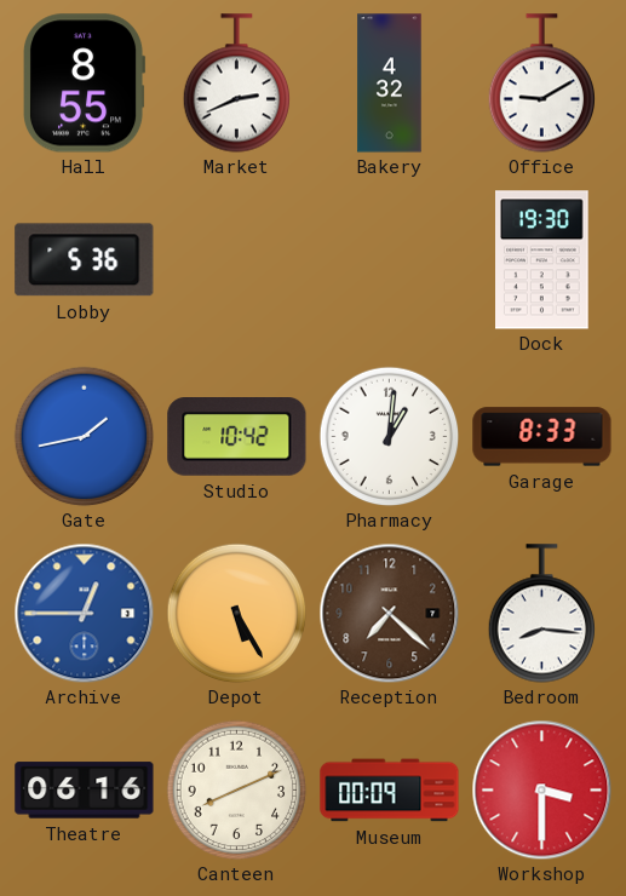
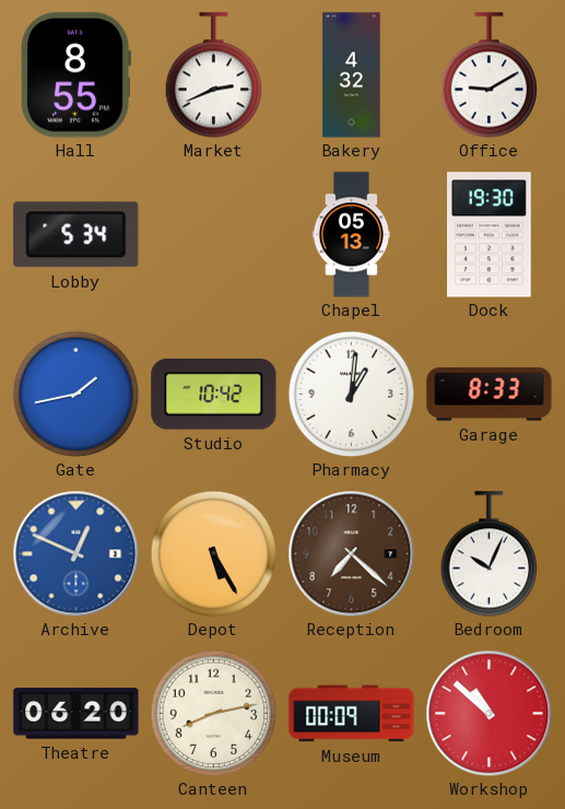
Lobby: 5:36 -> 5:34
Chapel: none -> 05:13
Archive: 12:45 -> 12:49
Bedroom: 8:16 -> 10:04
Theatre: 06:16 -> 06:20
Canteen: 8:11 -> 8:13
Workshop: 3:30 -> 10:52
